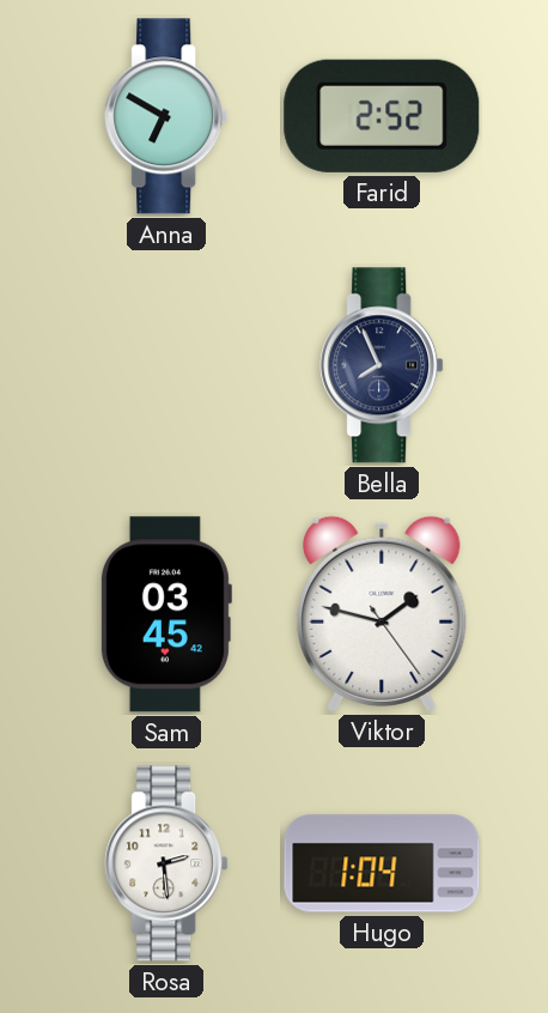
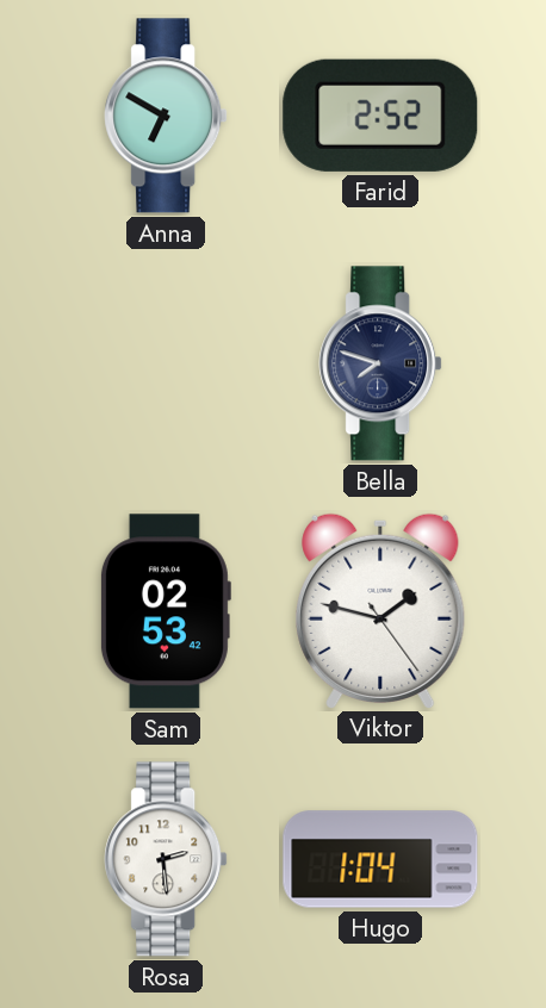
Bella: 7:56 -> 7:48
Sam: 03:45 -> 02:53
